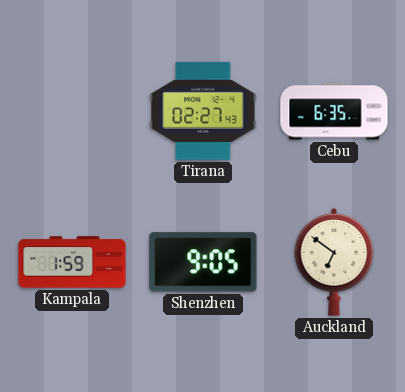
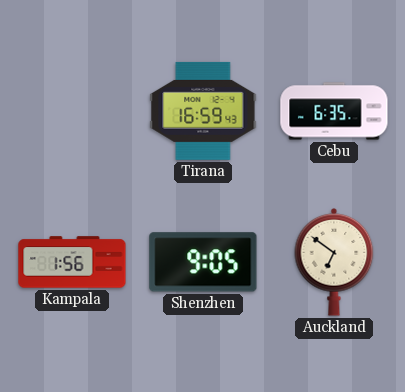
Tirana: 02:27 -> 16:59
Kampala: 1:59 -> 1:56
